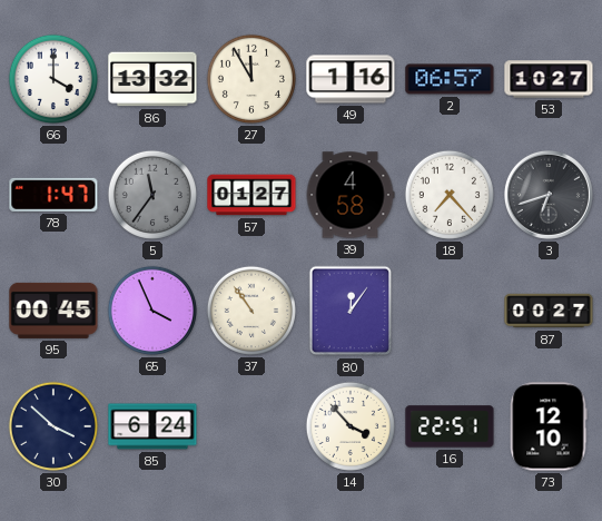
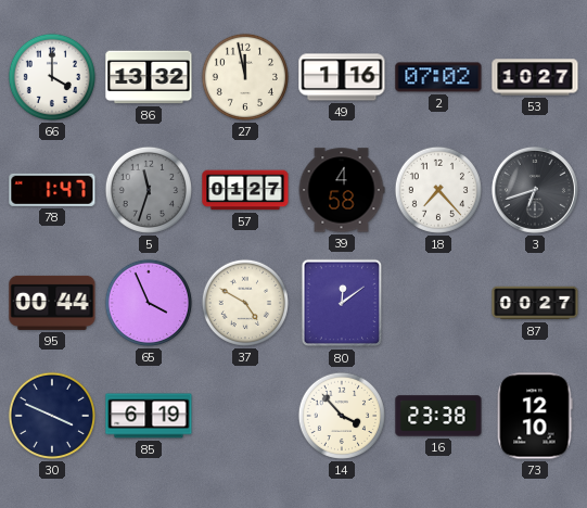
27: 11:55 -> 11:58
2: 06:57 -> 07:02
5: 11:36 -> 11:33
95: 00:45 -> 00:44
37: 10:54 -> 4:50
80: 12:06 -> 12:09
30: 3:52 -> 3:49
85: 6:24 -> 6:19
16: 22:51 -> 23:38
